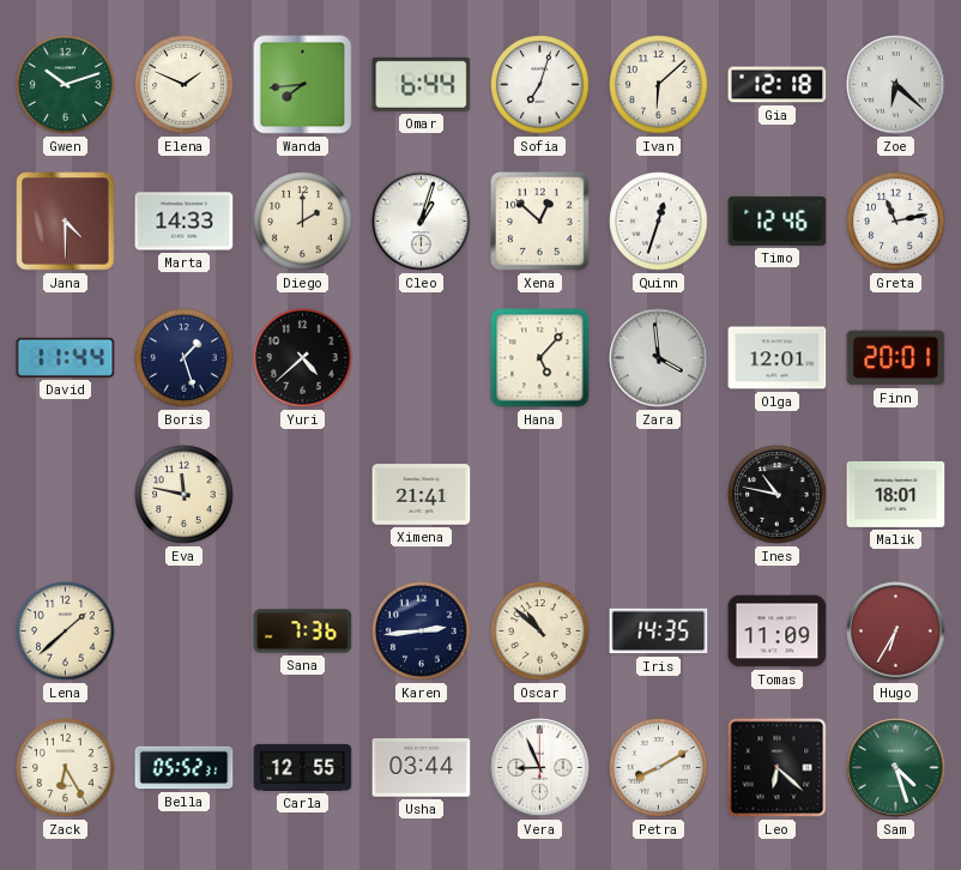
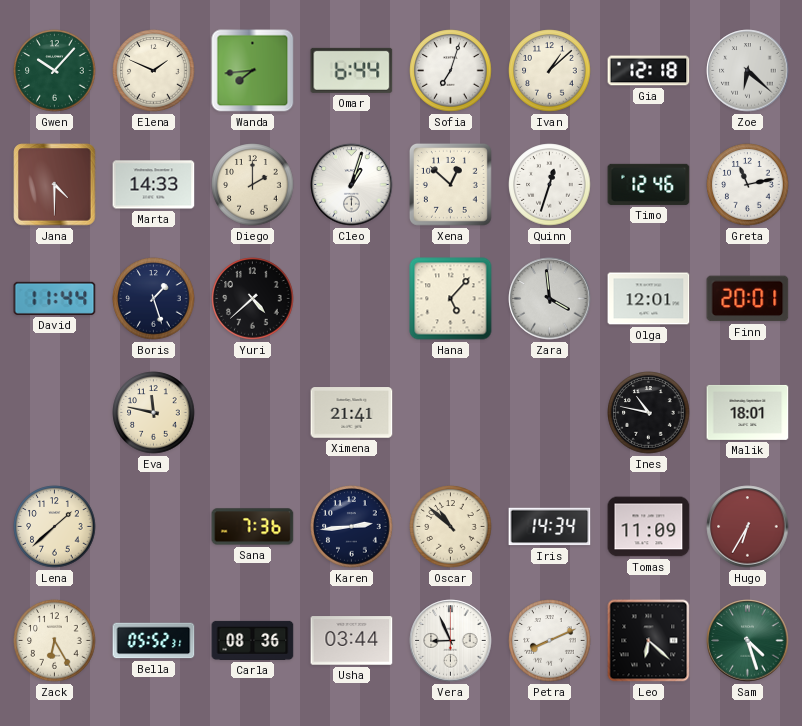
Gwen: 10:12 -> 10:07
Ivan: 6:08 -> 1:08
Iris: 14:35 -> 14:34
Carla: 12:55 -> 08:36
Petra: 8:10 -> 8:11
